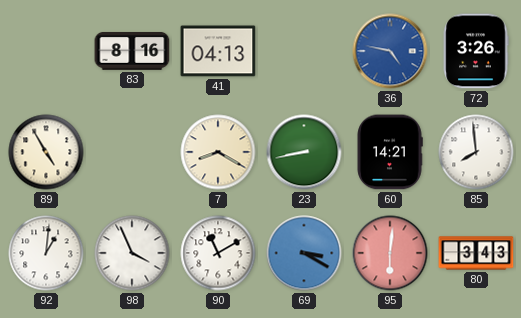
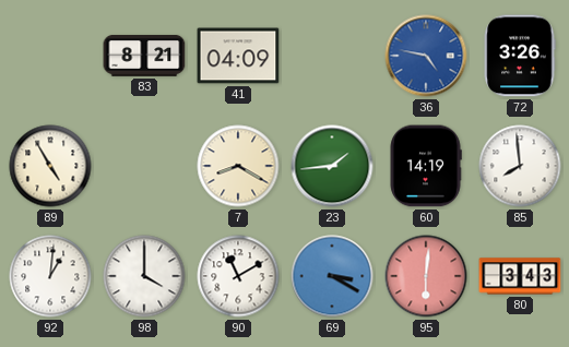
83: 8:16 -> 8:21
41: 04:13 -> 04:09
23: 8:43 -> 1:44
60: 14:21 -> 14:19
98: 3:56 -> 4:00
